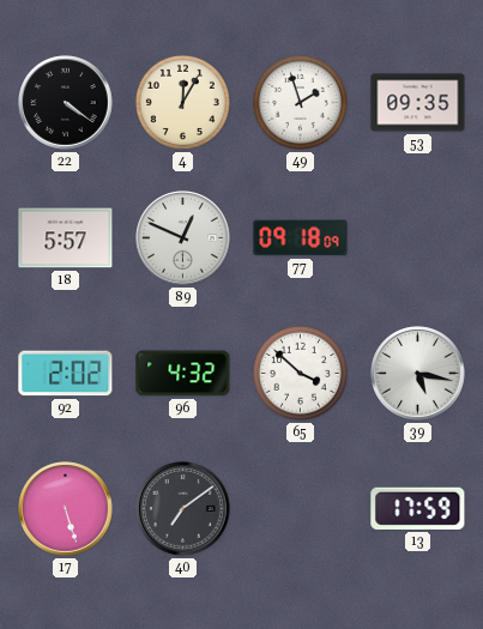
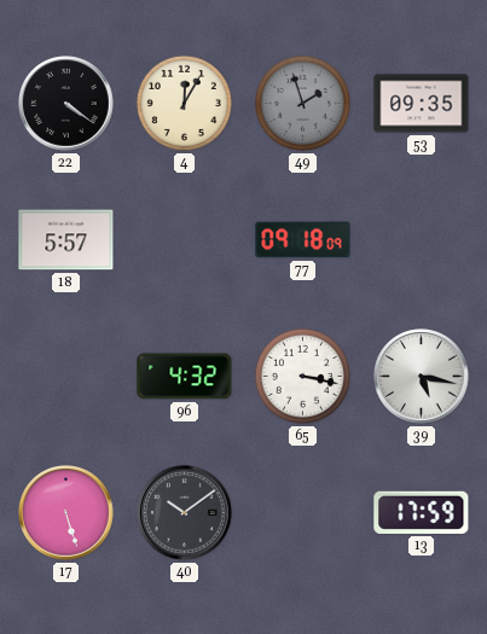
49 dial: white -> grey
89: 12:49 -> none
92: 2:02 -> none
65: 3:52 -> 3:17
40: 7:09 -> 10:09
